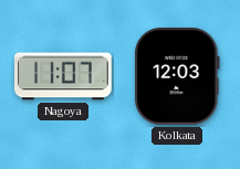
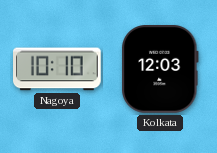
Nagoya: 11:07 -> 10:10
